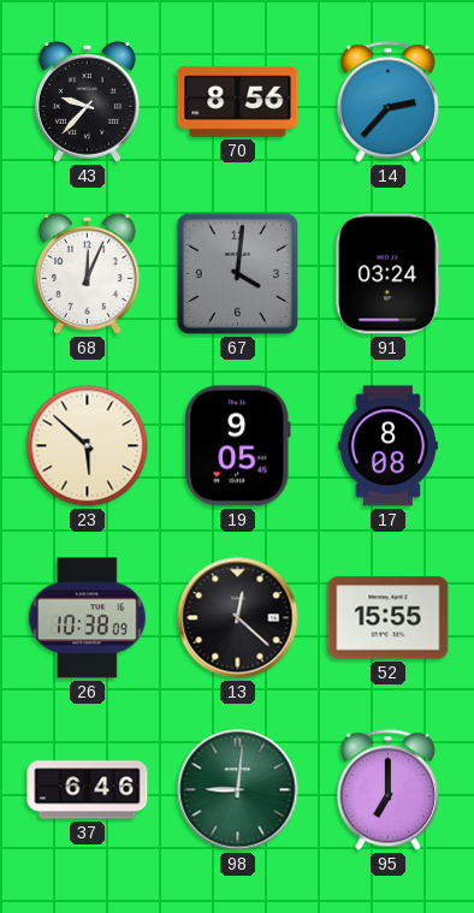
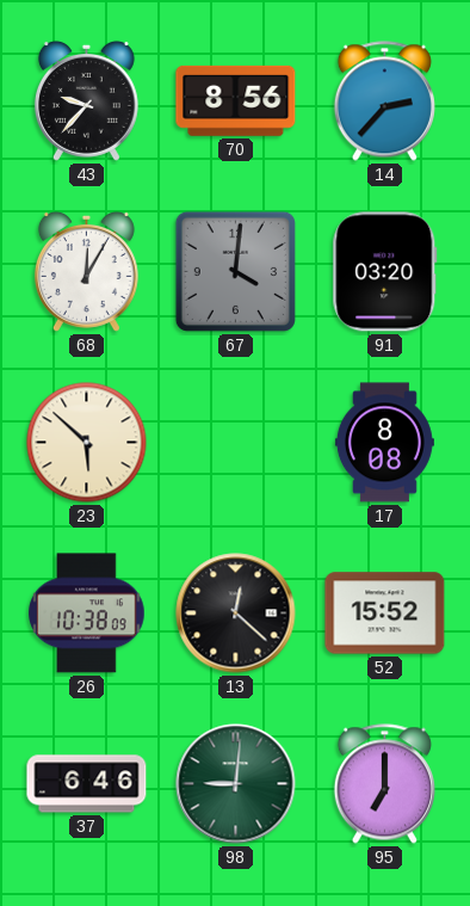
68: 12:04 -> 12:05
91: 03:24 -> 03:20
19: 9:05 -> none
52: 15:55 -> 15:52
